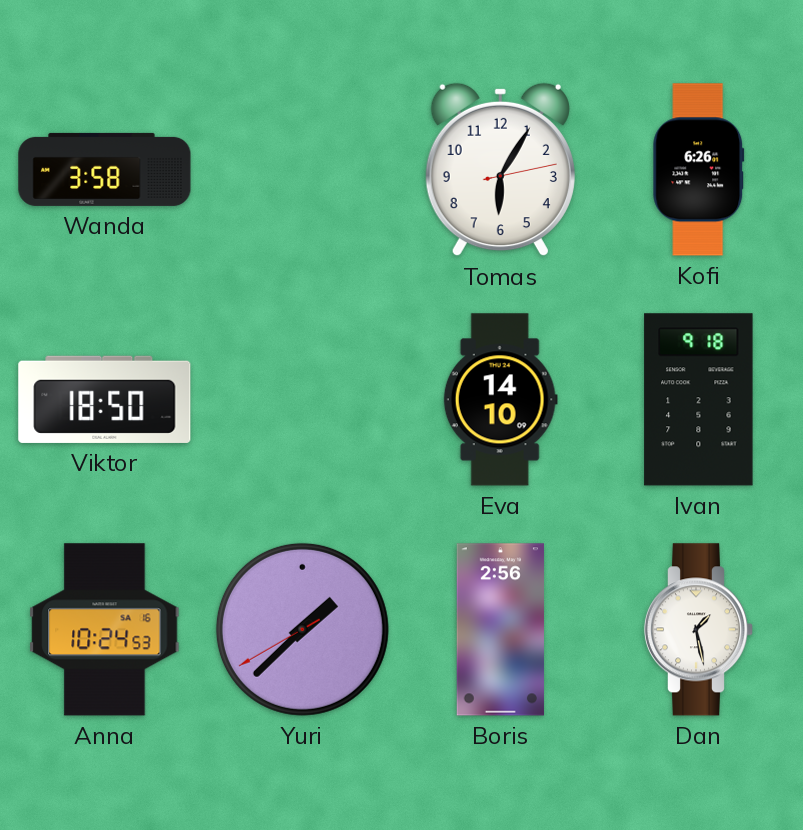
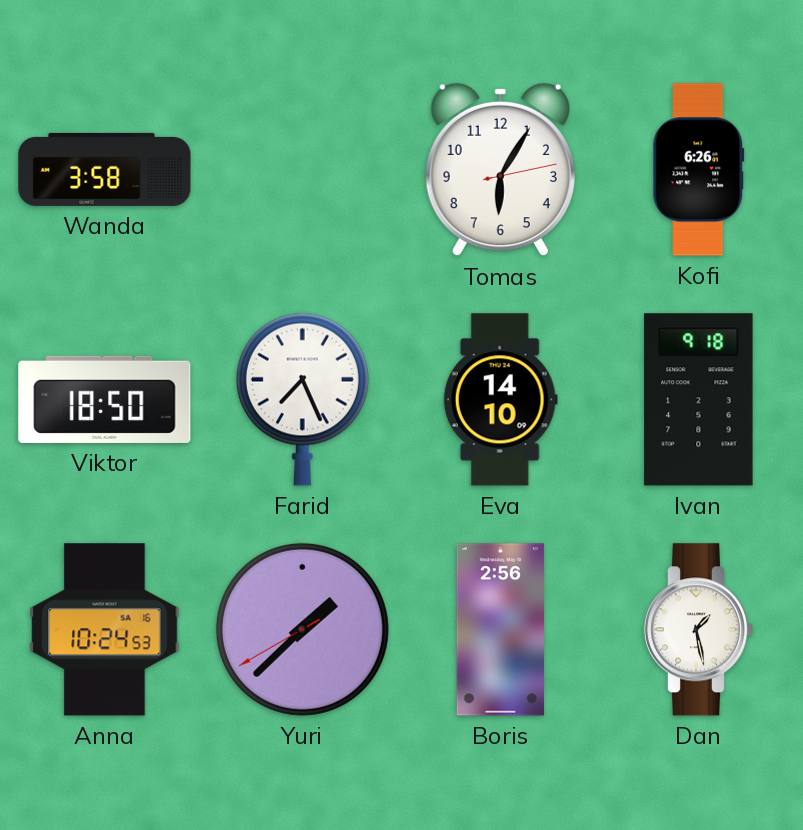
Farid: none -> 7:26
